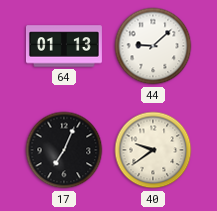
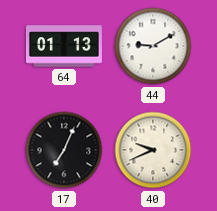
44: 9:08 -> 9:10
40: 9:39 -> 9:41
